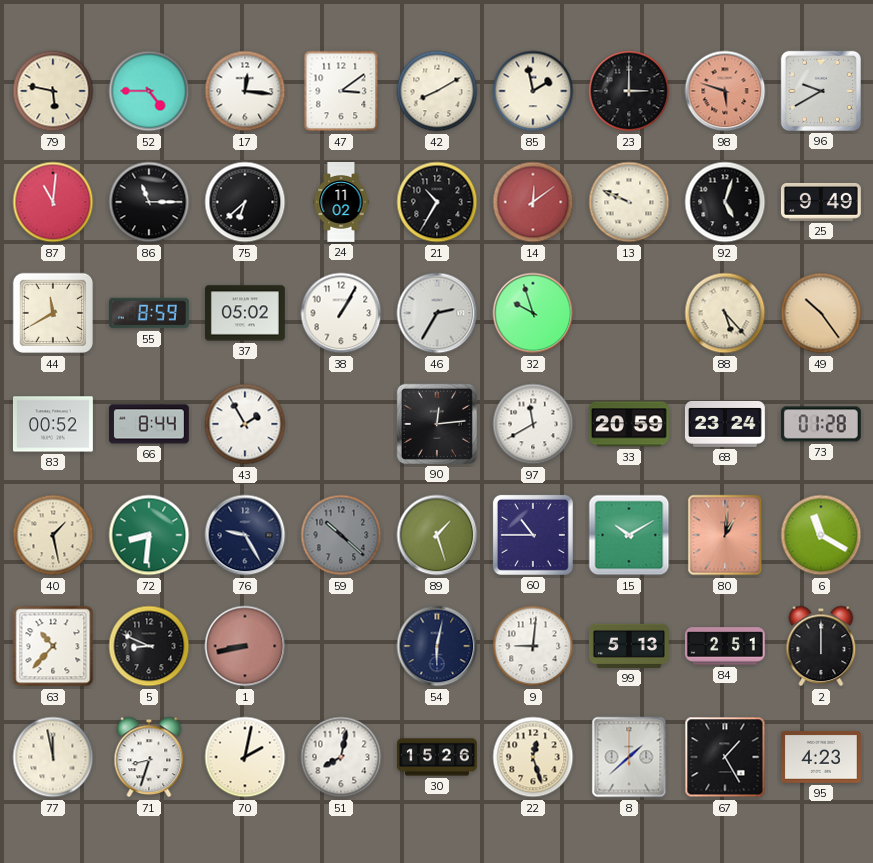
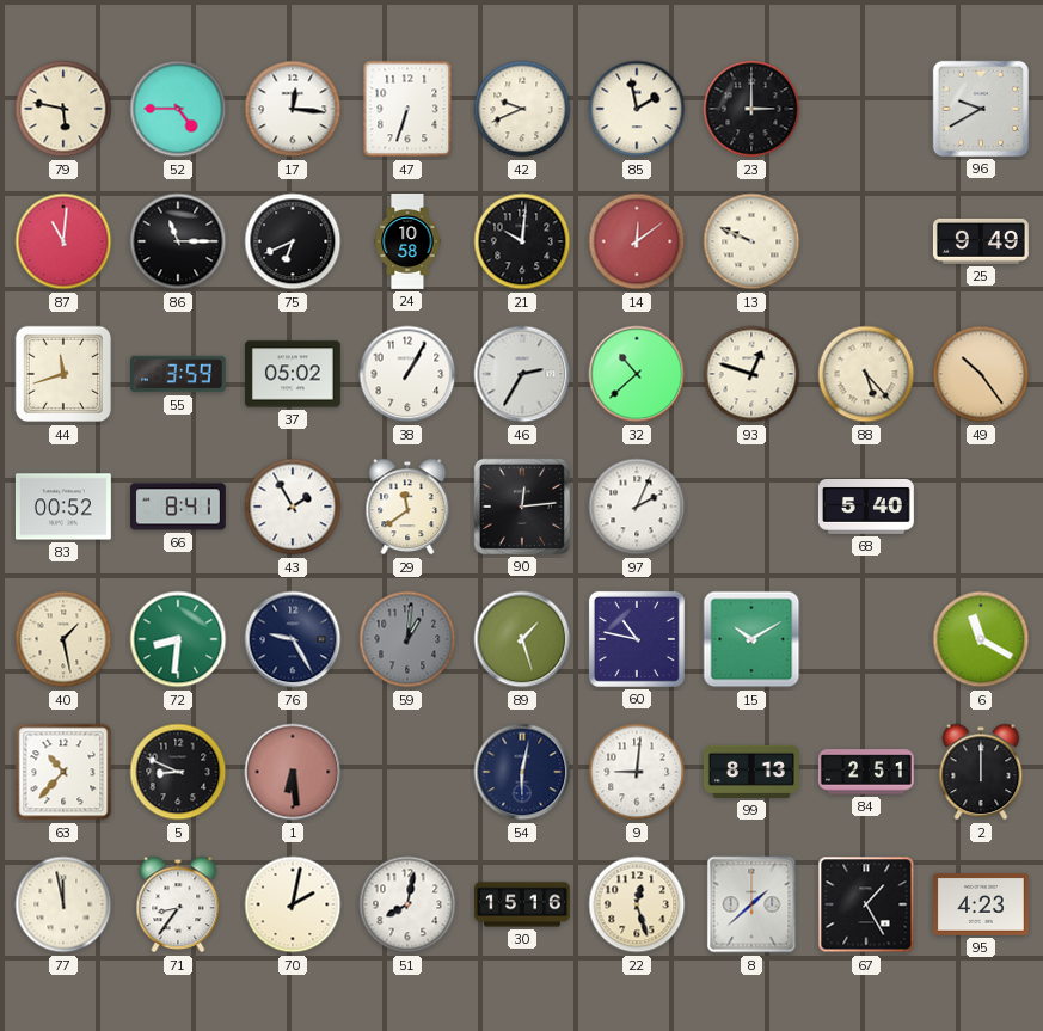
47: 3:09 -> 6:33
42: 8:10 -> 9:41
98: 5:48 -> none
75: 6:38 -> 6:41
24: 11:02 -> 10:58
21: 10:35 -> 10:01
92: 5:03 -> none
44: 11:40 -> 11:42
55: 8:59 -> 3:59
32: 9:57 -> 10:38
93: none -> 12:48
66: 8:44 -> 8:41
29: none -> 11:39
97: 11:40 -> 2:04
33: 20:59 -> none
68: 23:24 -> 5:40
73: 01:28 -> none
59: 10:22 -> 1:01
60: 10:45 -> 10:47
80: 1:01 -> none
1: 8:43 -> 6:29
99: 5:13 -> 8:13
71: 8:33 -> 8:36
30: 15:26 -> 15:16
